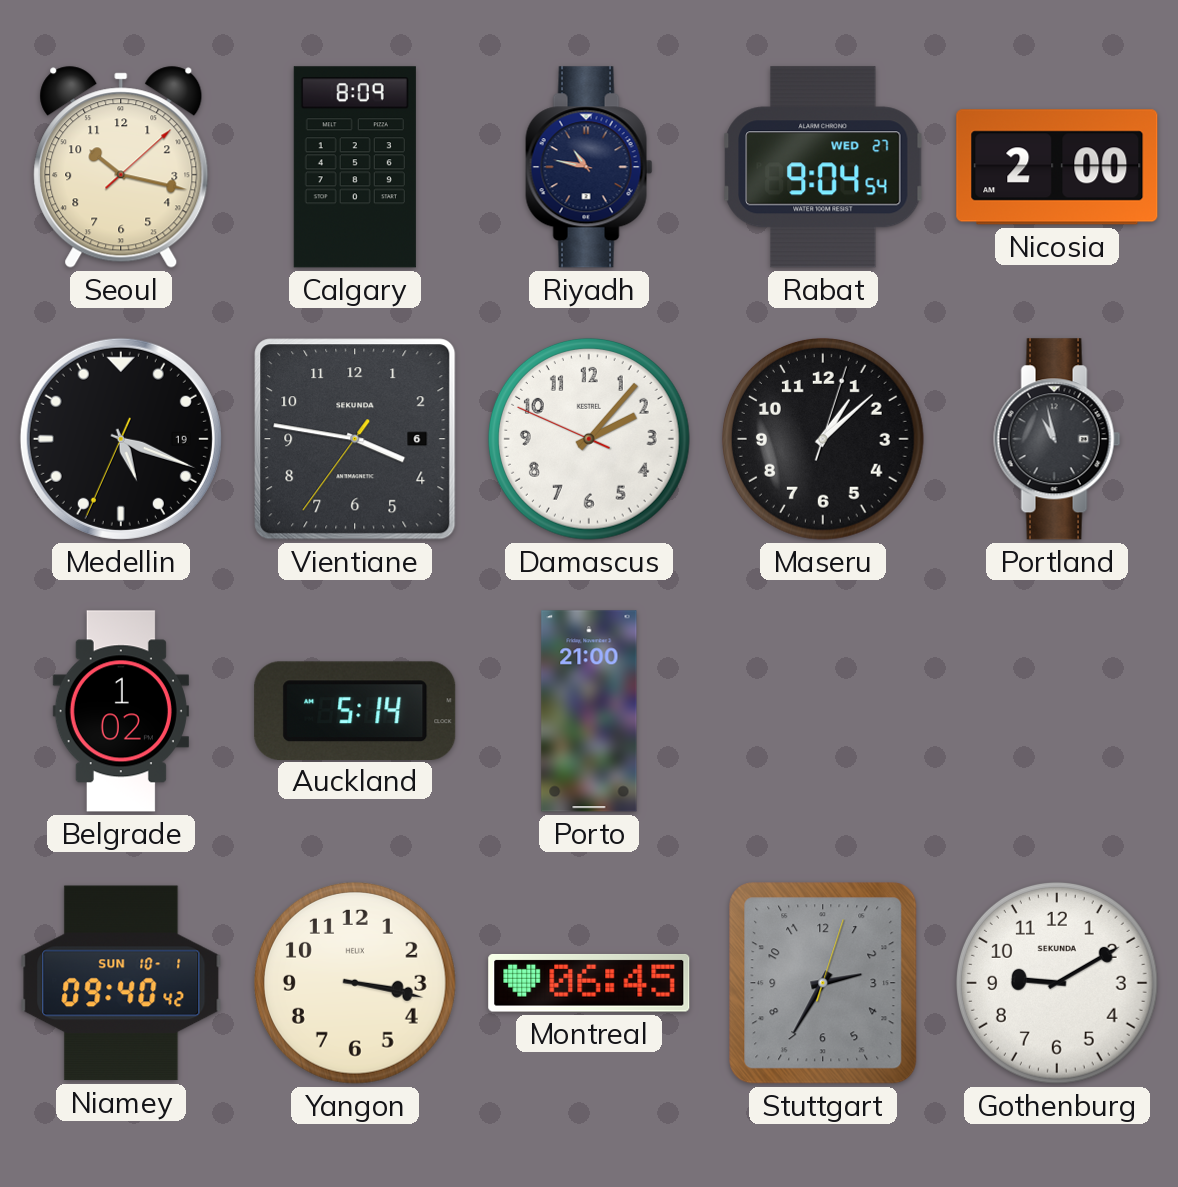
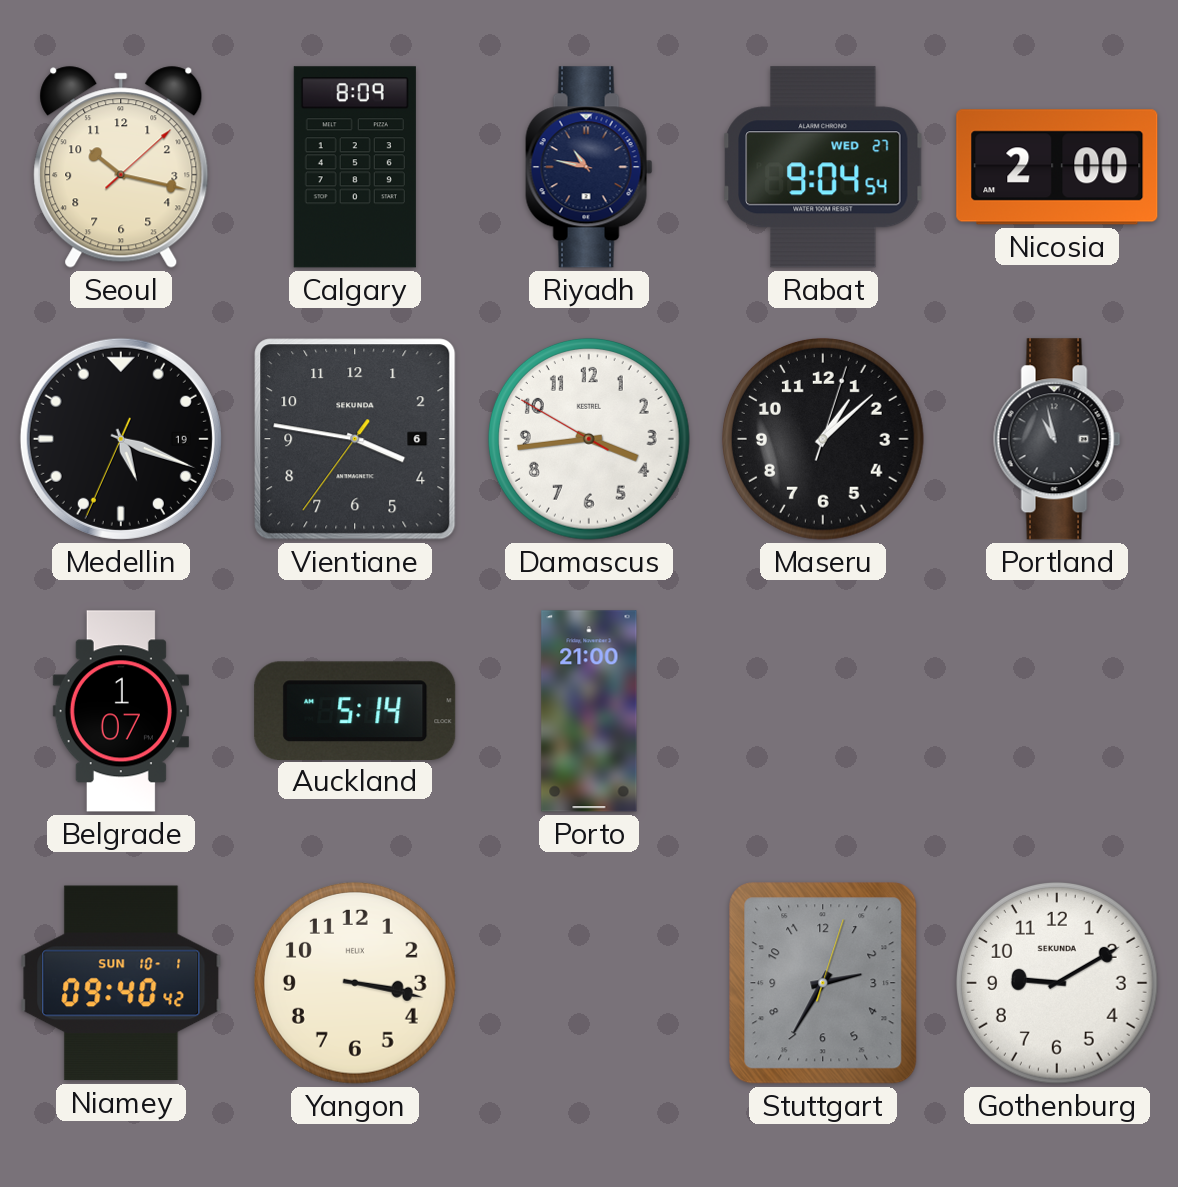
Damascus: 2:06 -> 3:43
Belgrade: 1:02 -> 1:07
Montreal: 06:45 -> none
